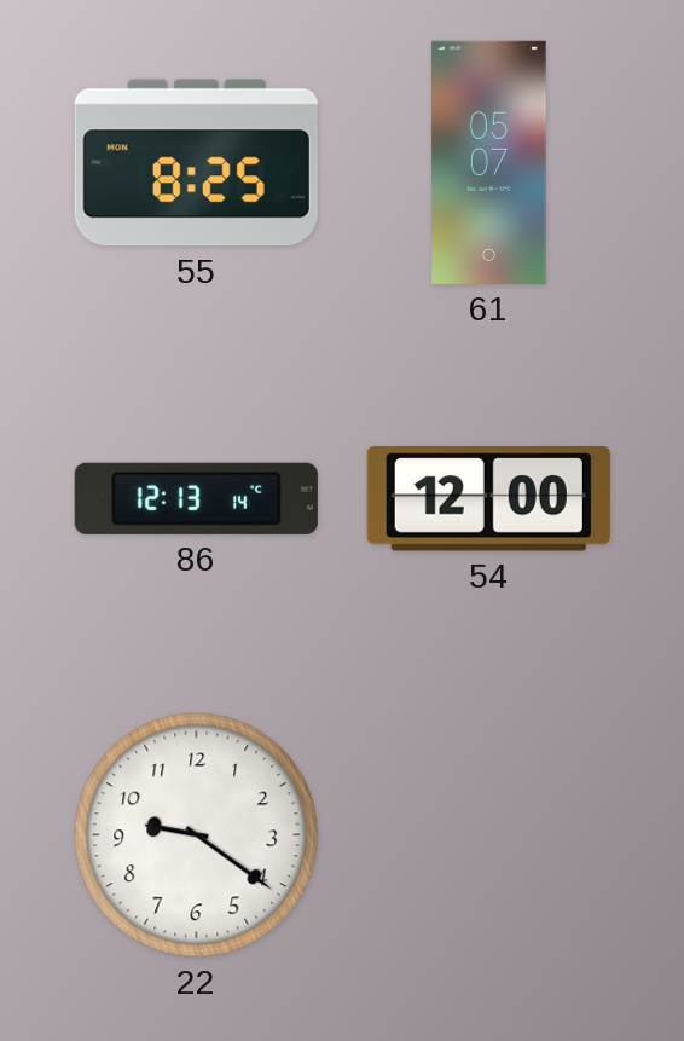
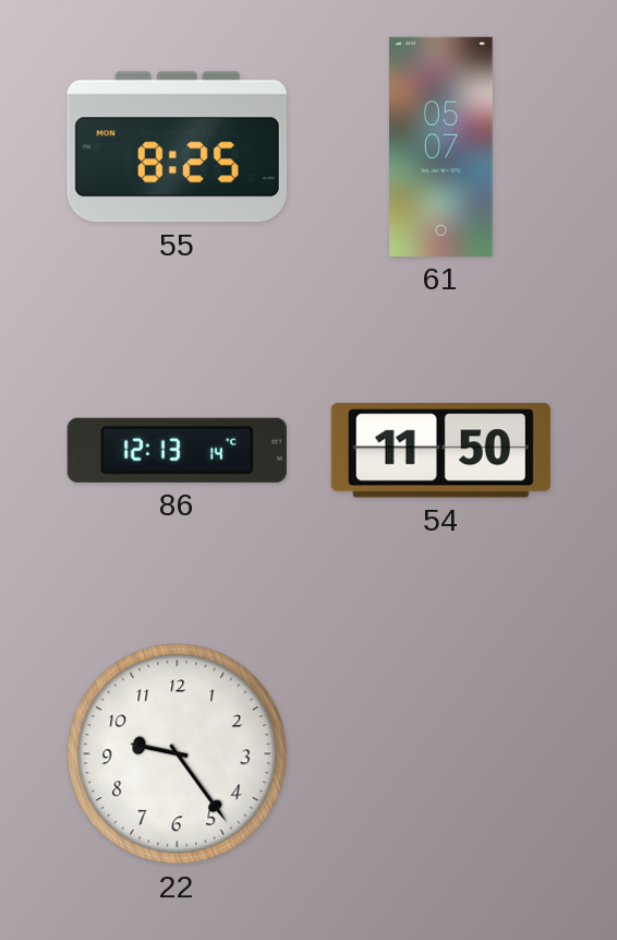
54: 12:00 -> 11:50
22: 9:21 -> 9:24
